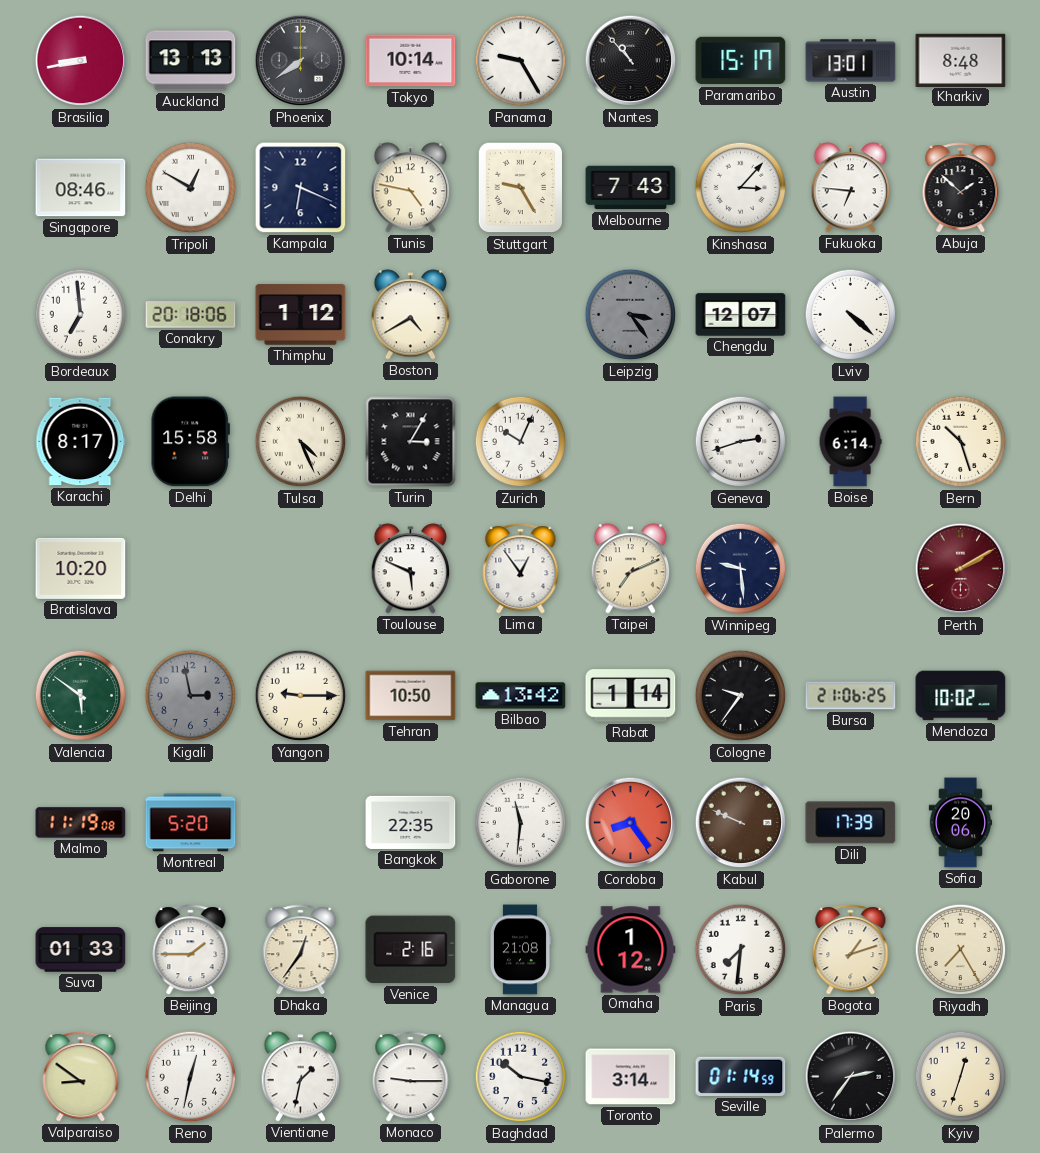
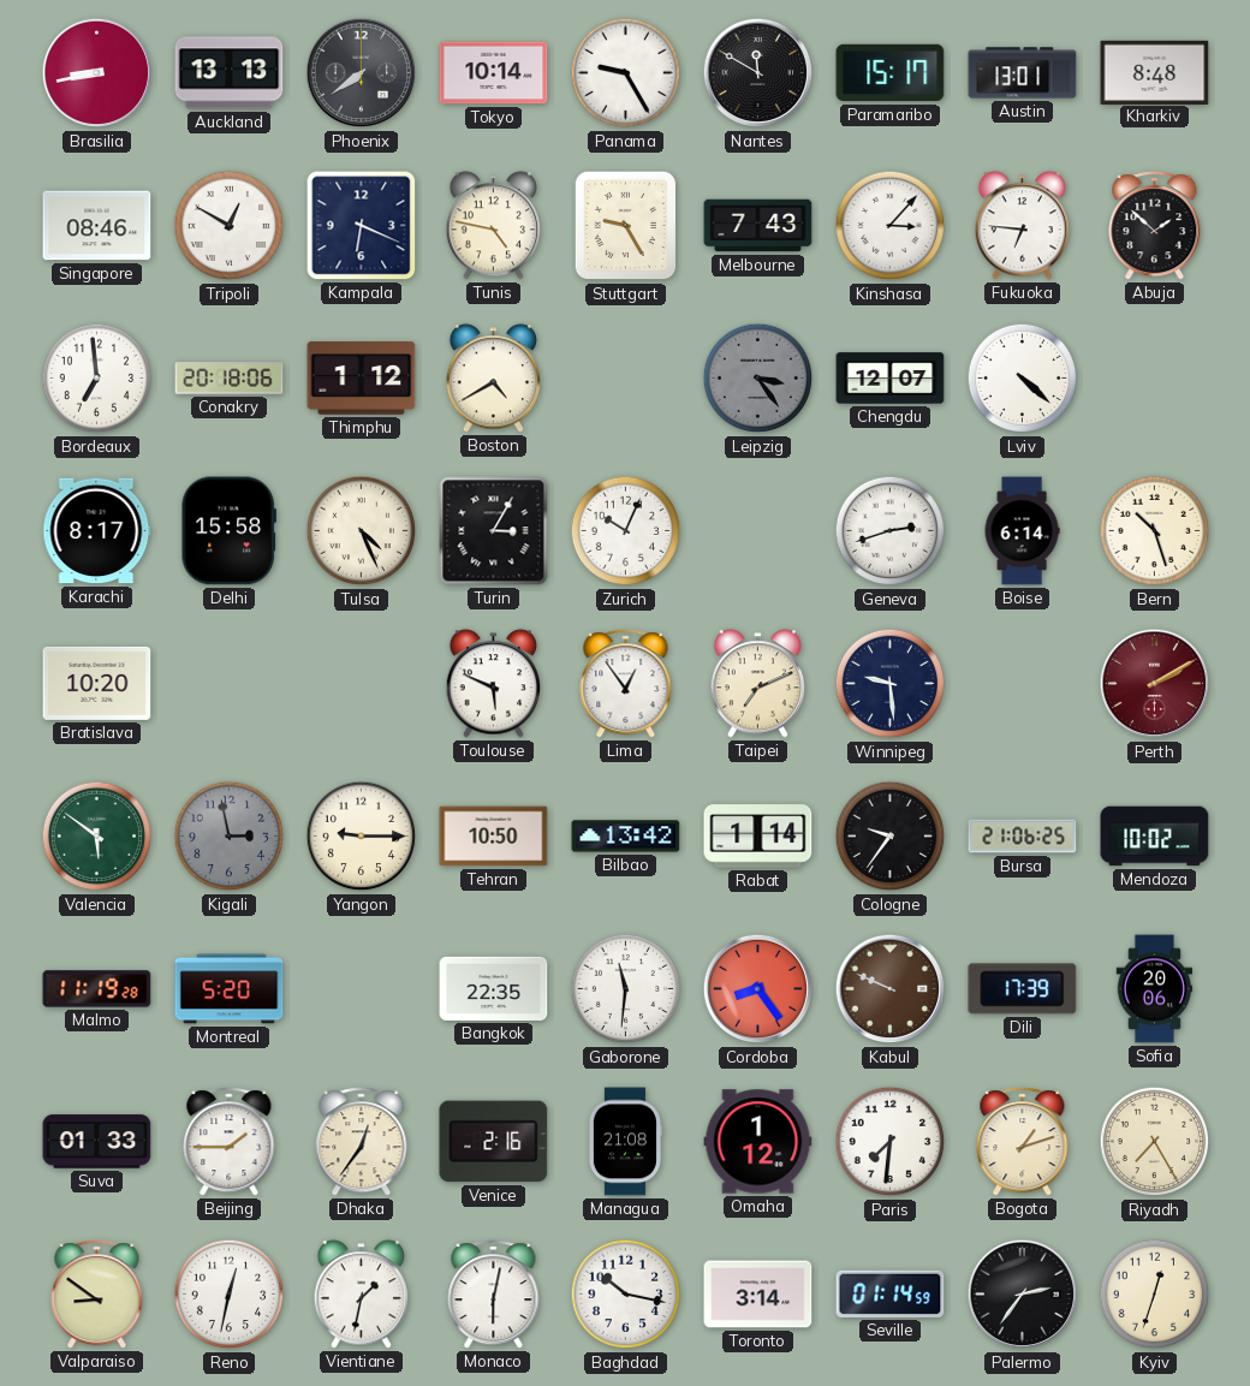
Nantes: 10:53 -> 11:50
Malmo: 11:19:08 -> 11:19:28
Monaco: 9:15 -> 6:02
